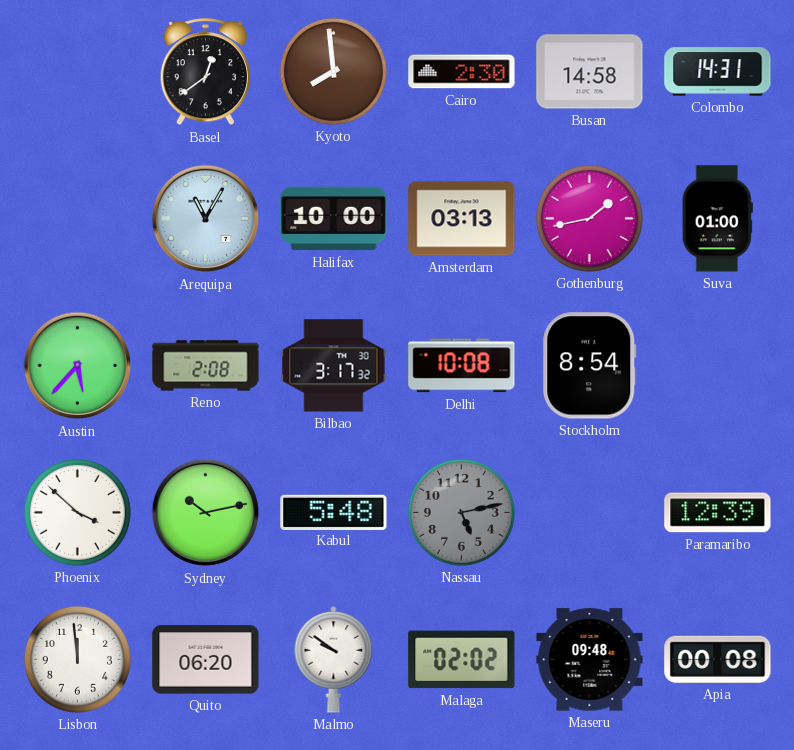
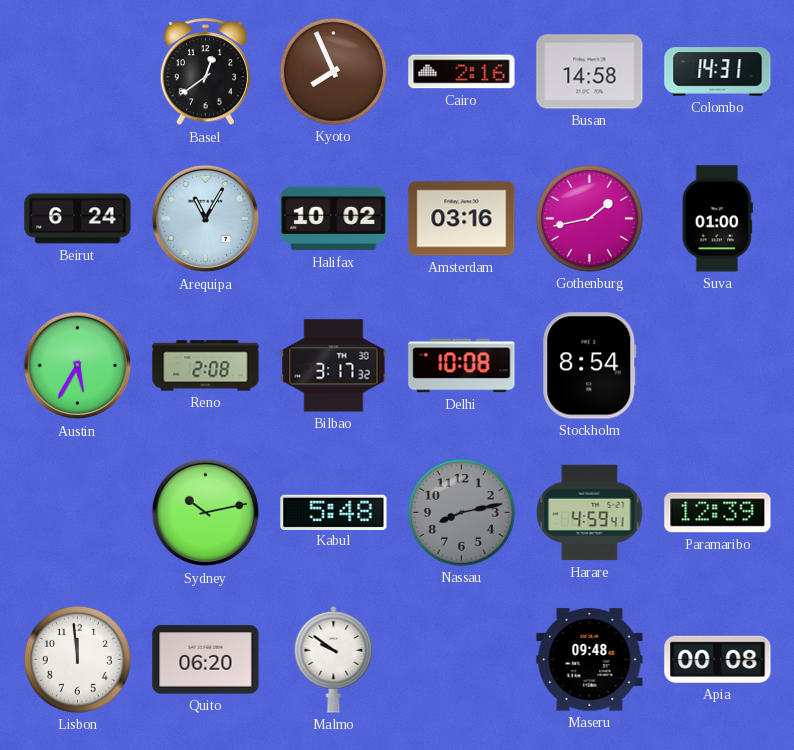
Kyoto: 7:59 -> 7:56
Cairo: 2:30 -> 2:16
Beirut: none -> 6:24
Halifax: 10:00 -> 10:02
Amsterdam: 03:13 -> 03:16
Austin: 5:37 -> 5:35
Phoenix: 3:52 -> none
Nassau: 5:13 -> 8:13
Harare: none -> 4:59
Malaga: 02:02 -> none
